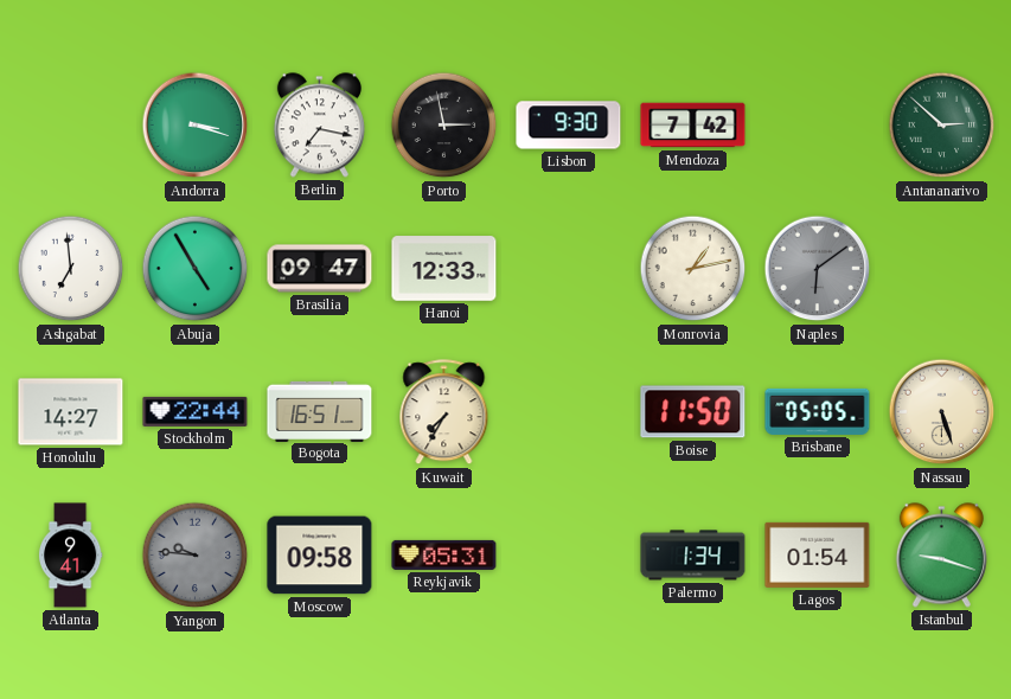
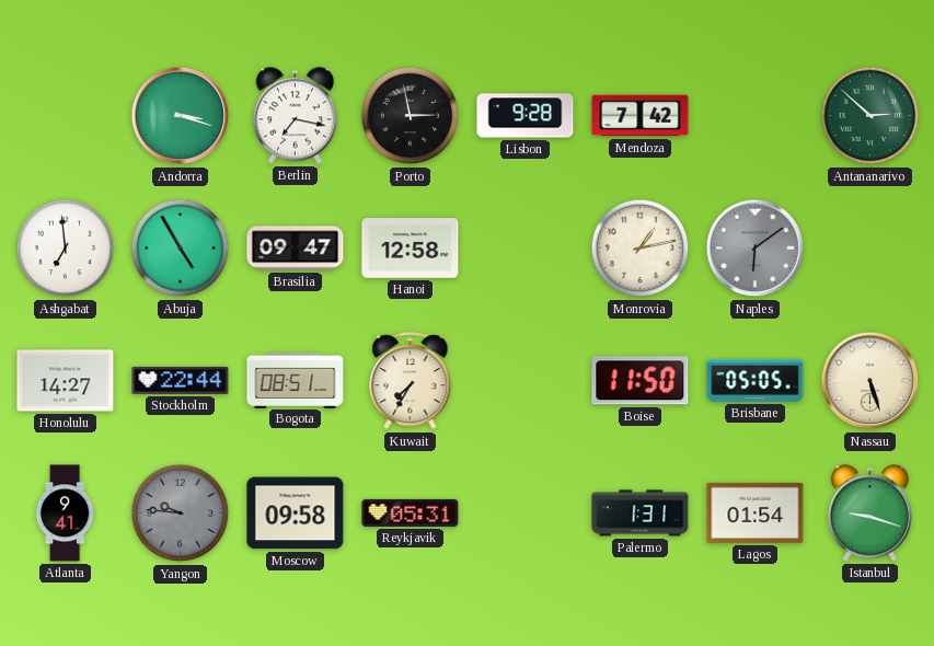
Lisbon: 9:30 -> 9:28
Hanoi: 12:33 -> 12:58
Bogota: 16:51 -> 08:51
Palermo: 1:34 -> 1:31
